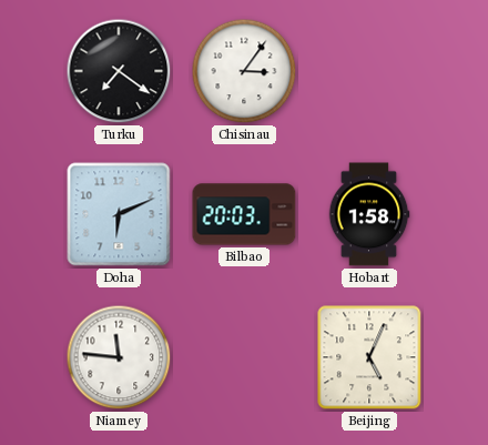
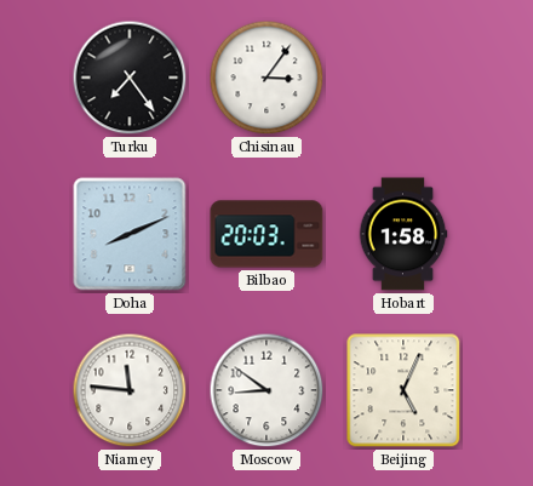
Turku: 7:21 -> 7:24
Doha: 6:11 -> 8:11
Moscow: none -> 8:51
